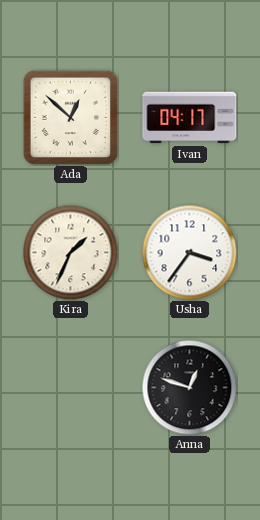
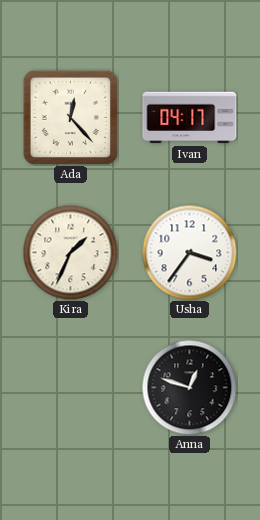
Ada: 12:52 -> 12:23
